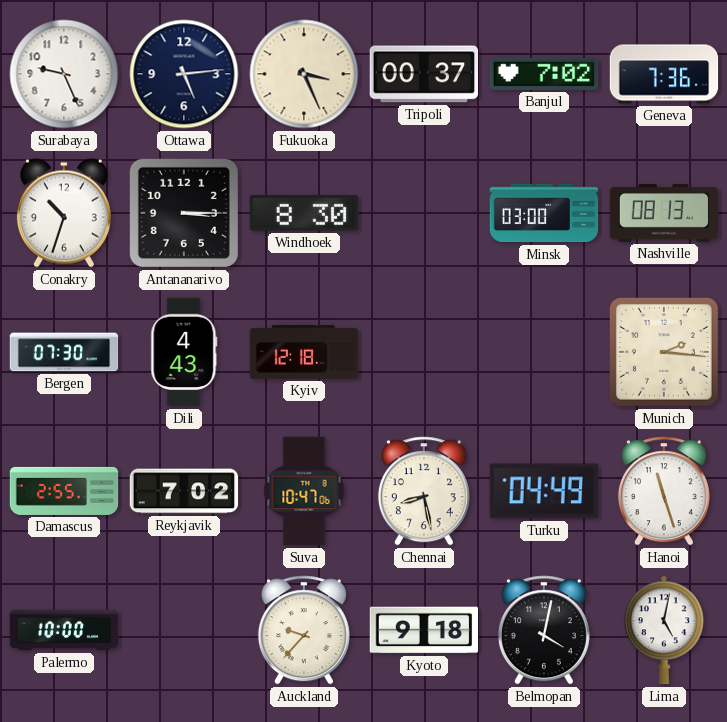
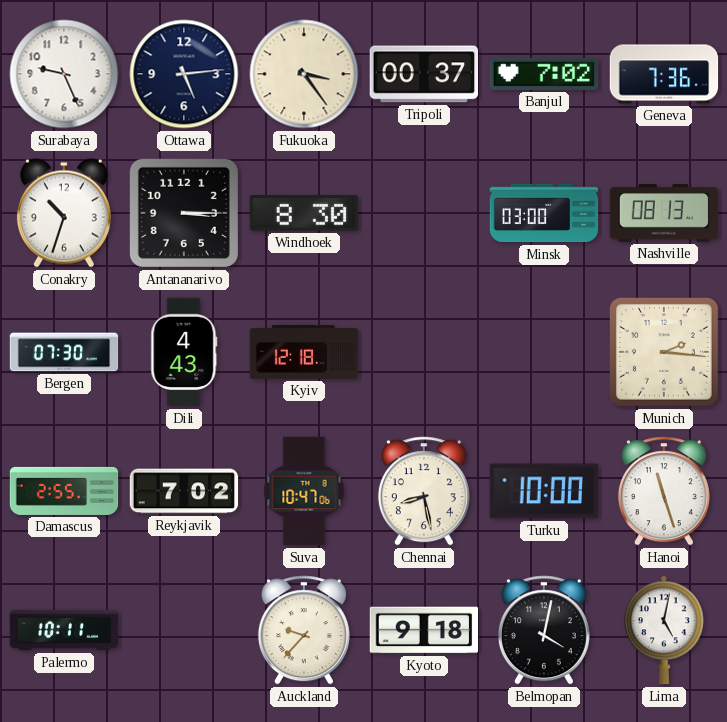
Fukuoka: 3:26 -> 3:24
Turku: 04:49 -> 10:00
Palermo: 10:00 -> 10:11
